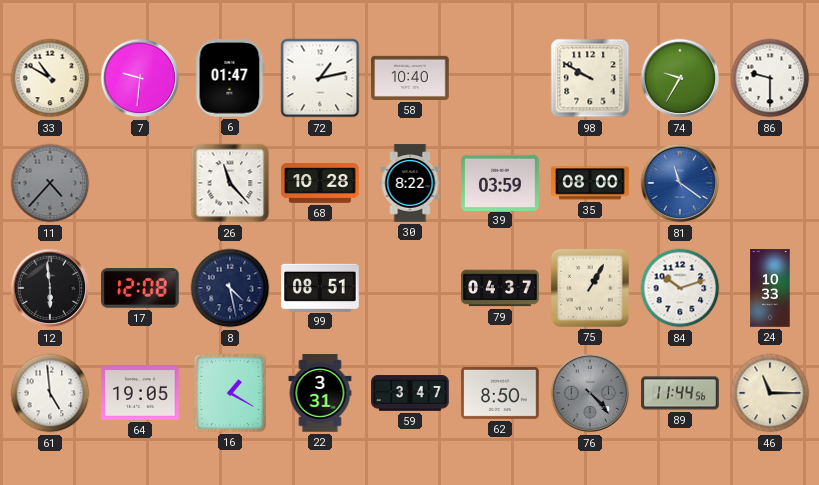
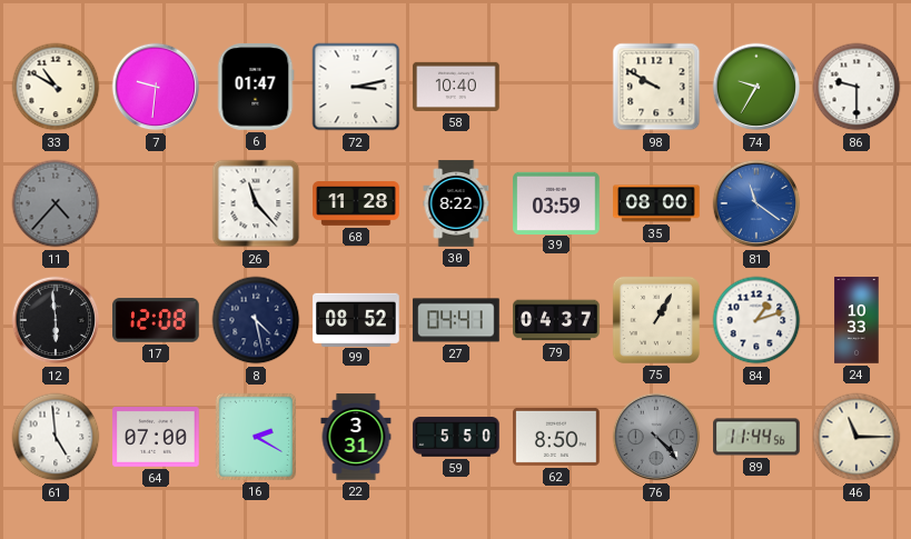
72: 1:13 -> 3:13
68: 10:28 -> 11:28
99: 08:51 -> 08:52
27: none -> 04:41
84: 10:12 -> 1:12
64: 19:05 -> 07:00
16: 1:20 -> 2:20
59: 3:47 -> 5:50
